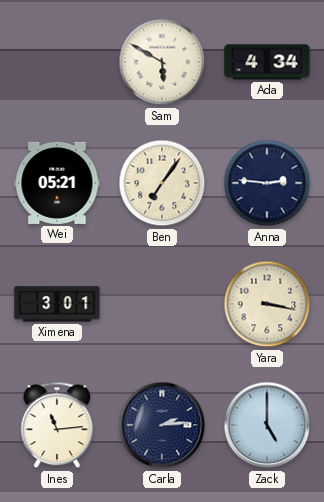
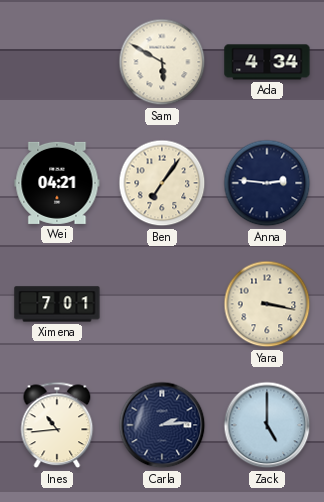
Wei: 05:21 -> 04:21
Ximena: 3:01 -> 7:01
Ines: 11:14 -> 10:44
